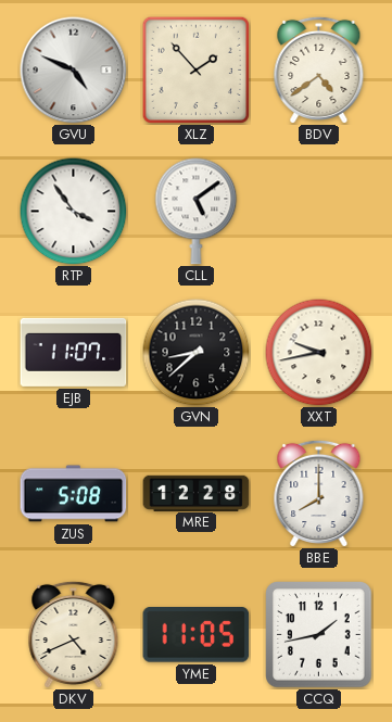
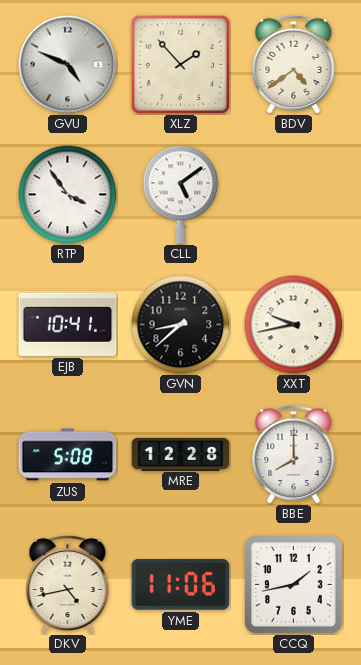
EJB: 11:07 -> 10:41
DKV: 4:41 -> 4:43
YME: 11:05 -> 11:06
